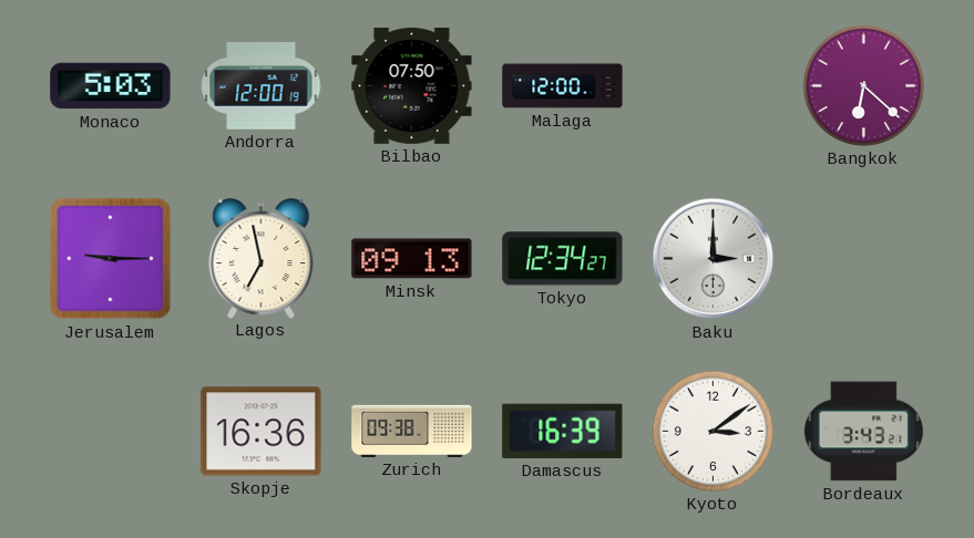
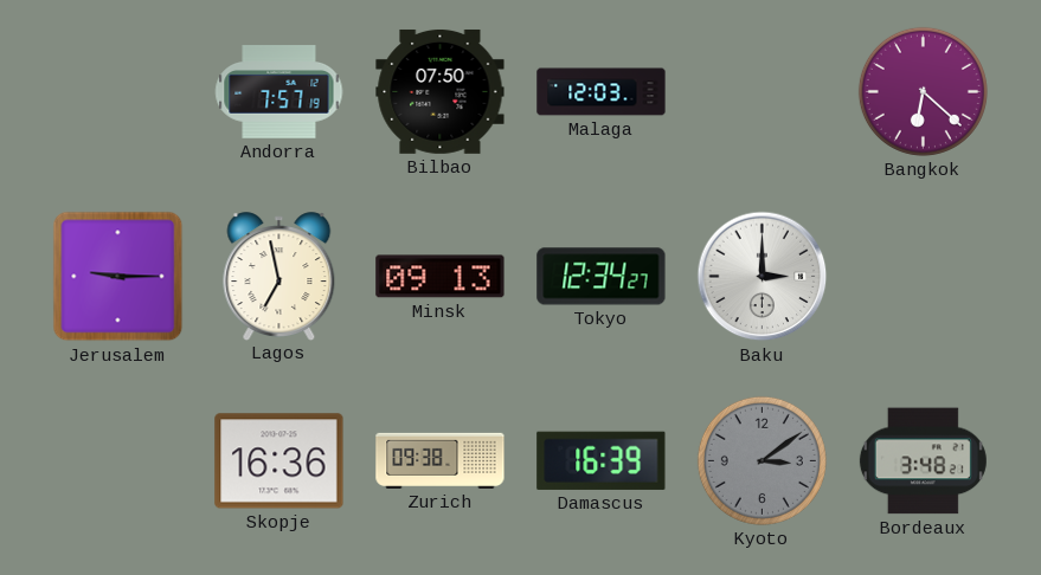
Monaco: 5:03 -> none
Andorra: 12:00 -> 7:57
Malaga: 12:00 -> 12:03
Kyoto dial: white -> grey
Bordeaux: 3:43 -> 3:48
